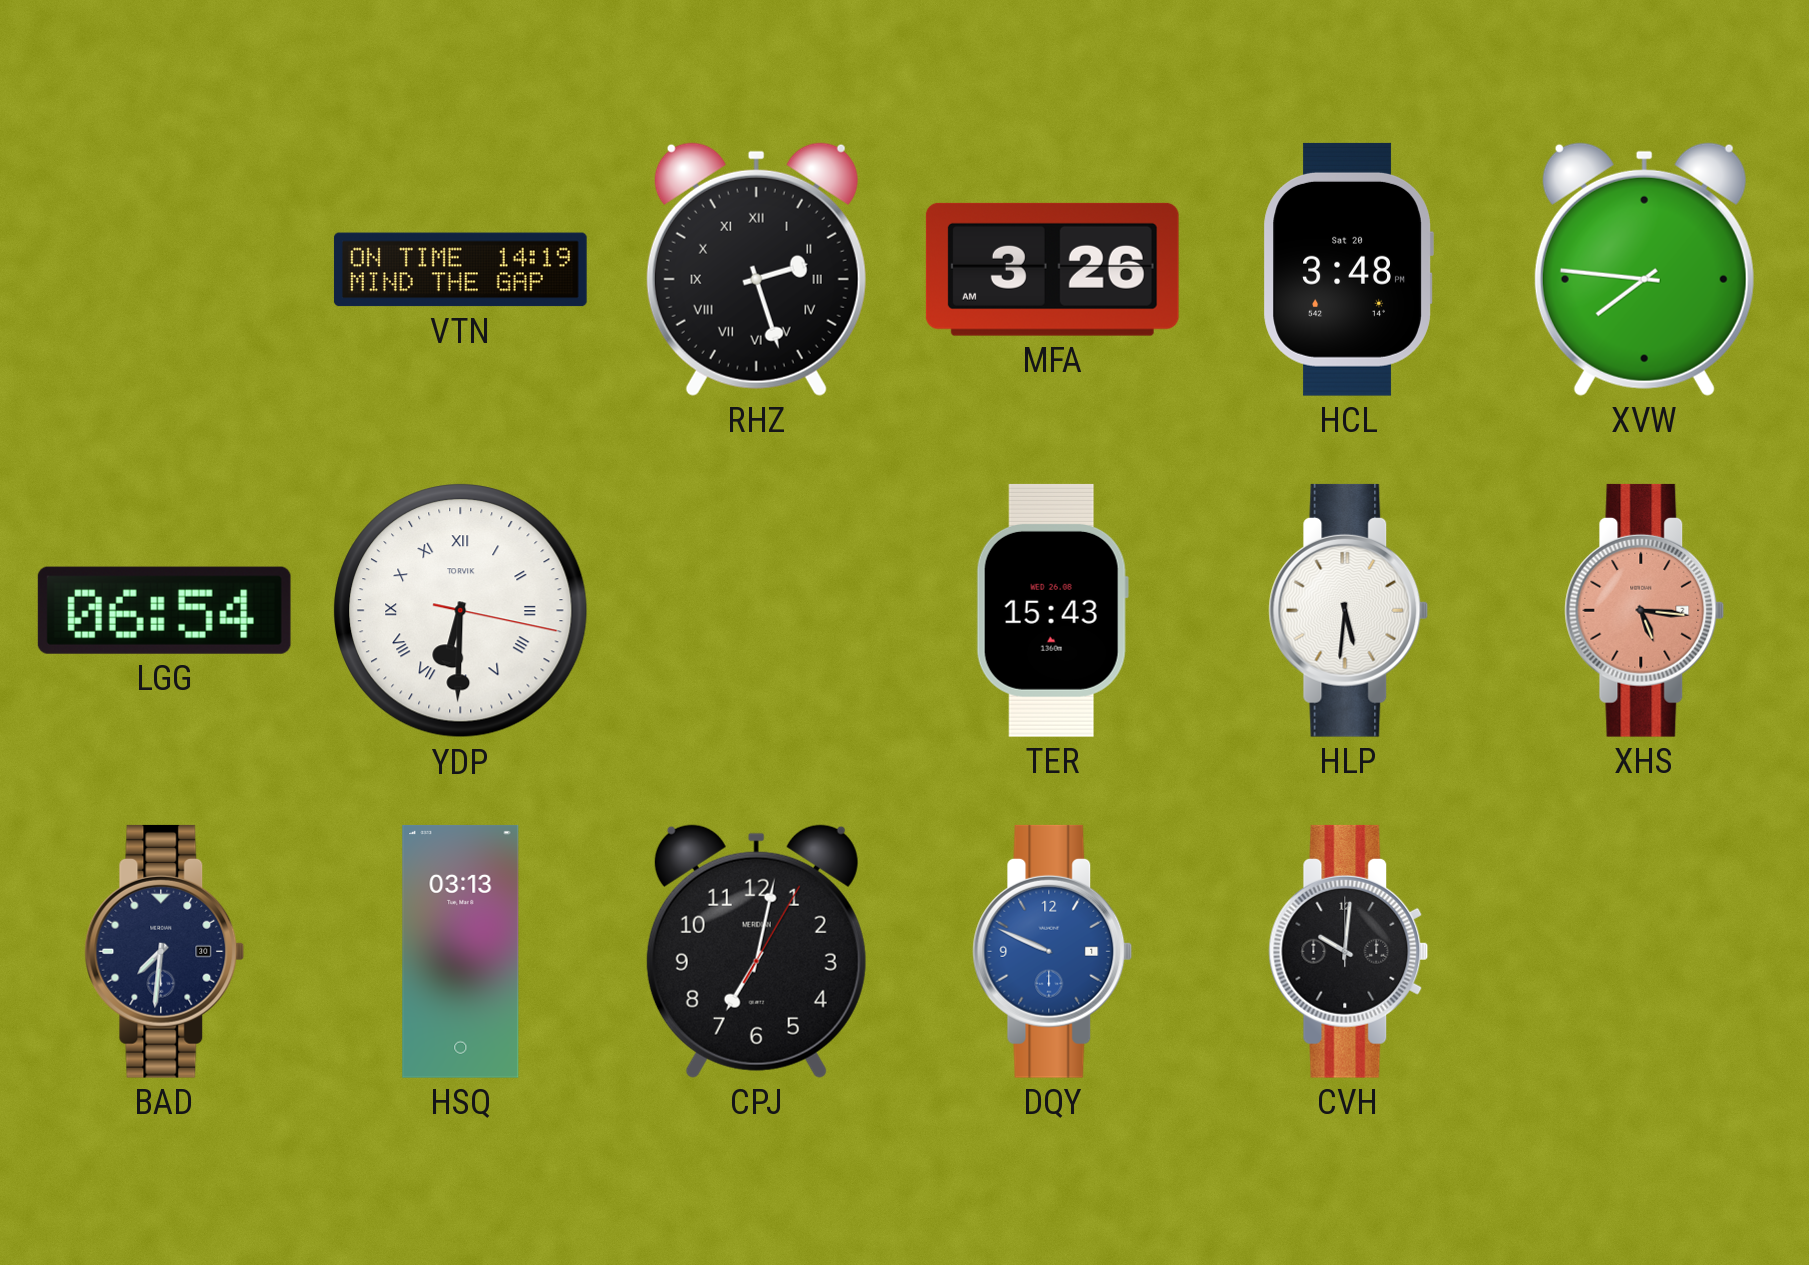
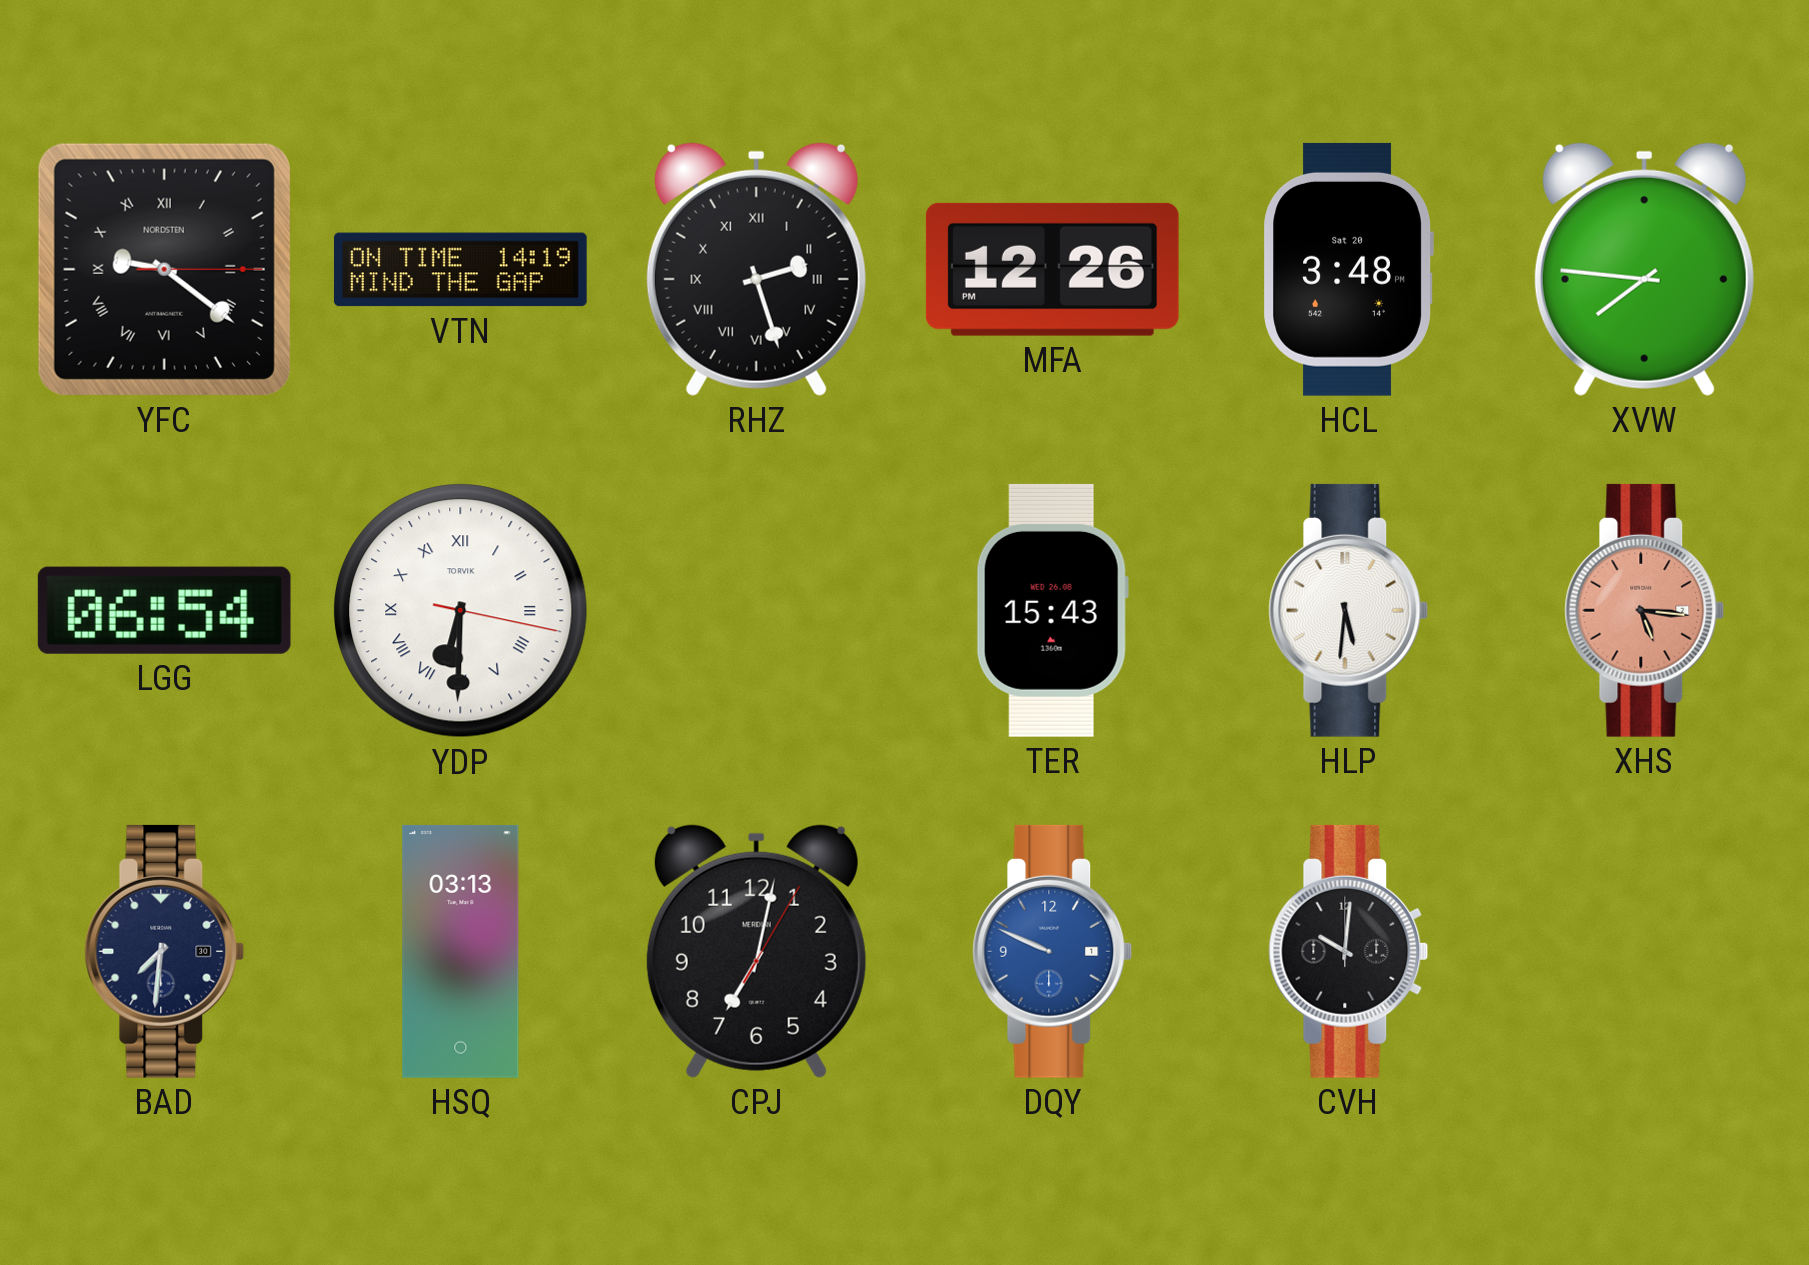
YFC: none -> 9:21
MFA: 3:26 -> 12:26
